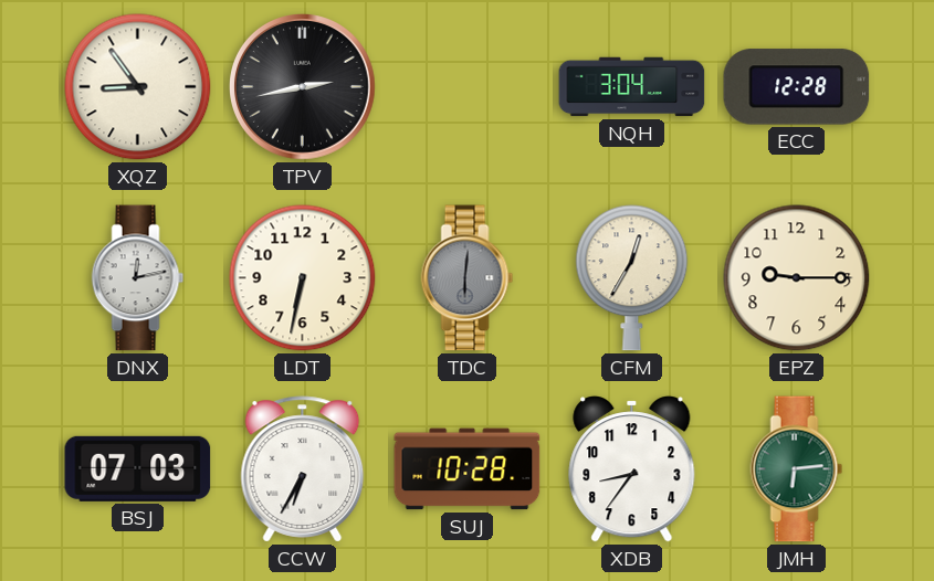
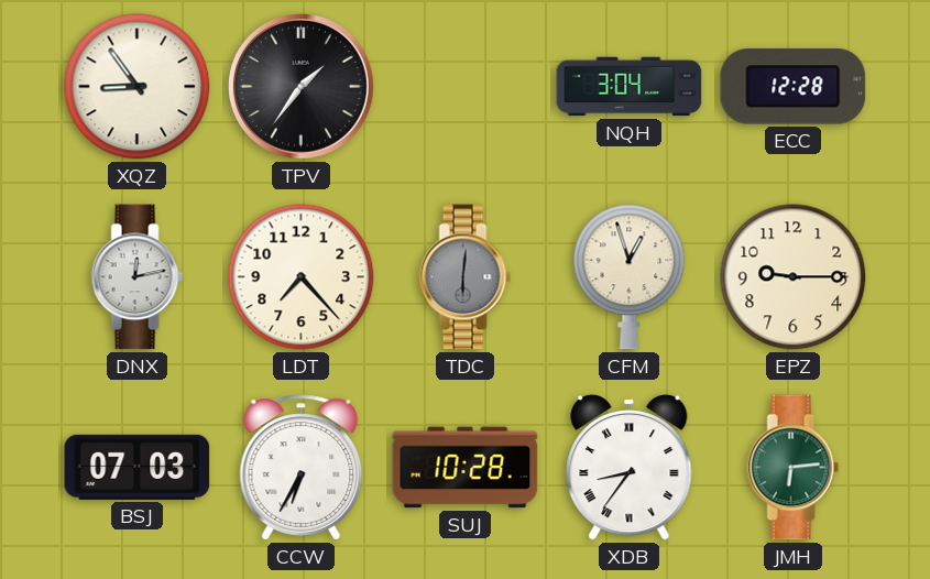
TPV: 2:43 -> 1:36
LDT: 6:32 -> 7:23
CFM: 12:35 -> 12:57
XDB numerals: Arabic -> Roman
